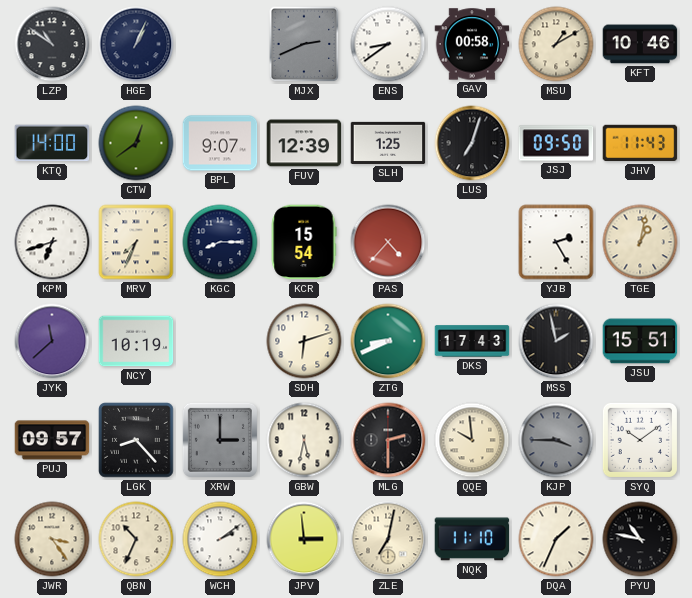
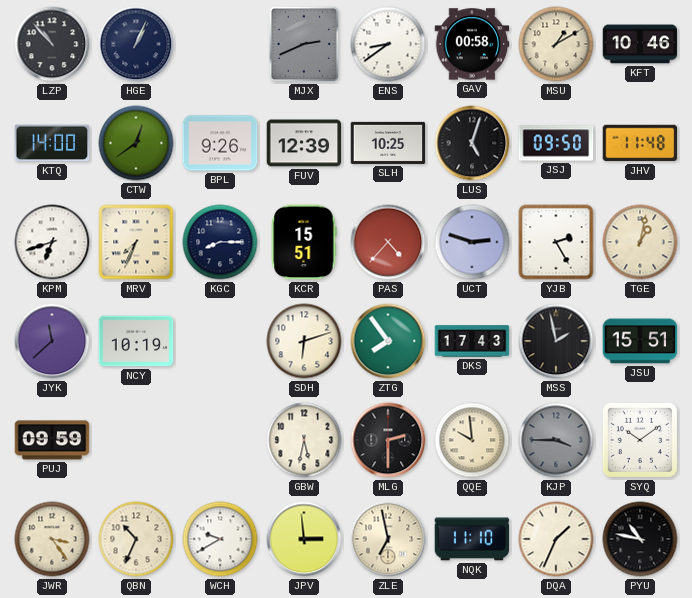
LZP: 10:51 -> 10:53
BPL: 9:07 -> 9:26
SLH: 1:25 -> 10:25
LUS: 7:03 -> 5:03
JHV: 11:43 -> 11:48
KCR: 15:54 -> 15:51
UCT: none -> 2:48
ZTG: 8:41 -> 7:54
PUJ: 09:57 -> 09:59
LGK: 8:23 -> none
XRW: 3:00 -> none
WCH: 2:09 -> 9:40
ZLE: 7:02 -> 6:58
